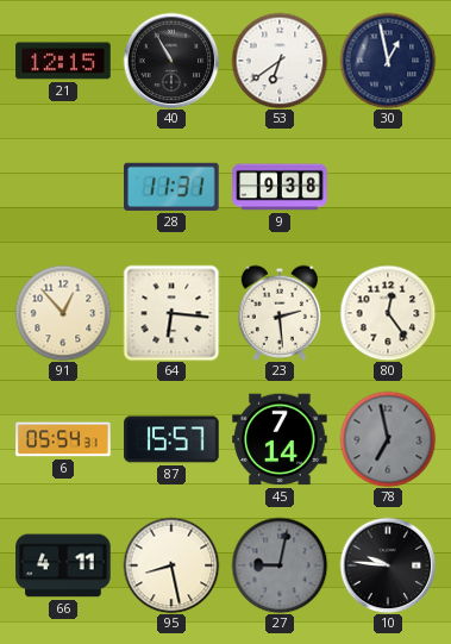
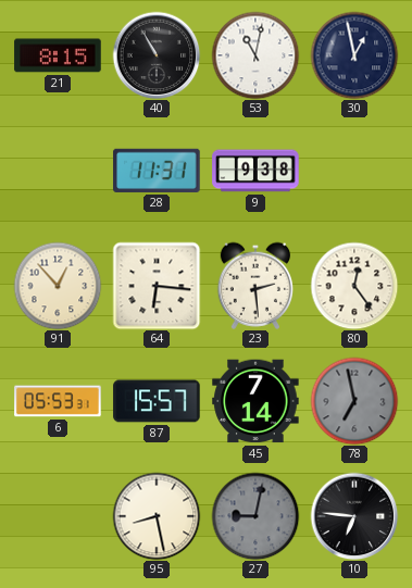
21: 12:15 -> 8:15
53: 6:39 -> 11:02
6: 05:54 -> 05:53
66: 4:11 -> none
10: 9:46 -> 6:46
